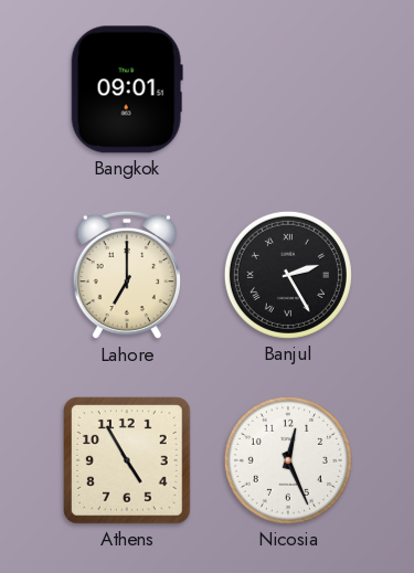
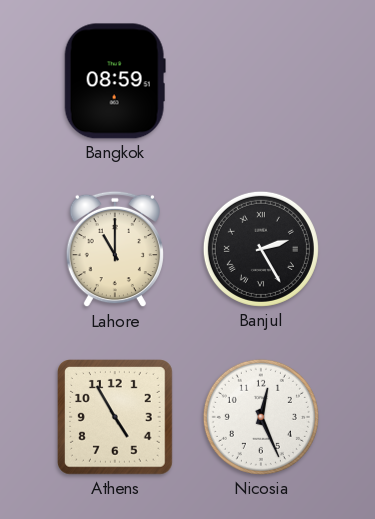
Bangkok: 09:01 -> 08:59
Lahore: 7:00 -> 11:00
